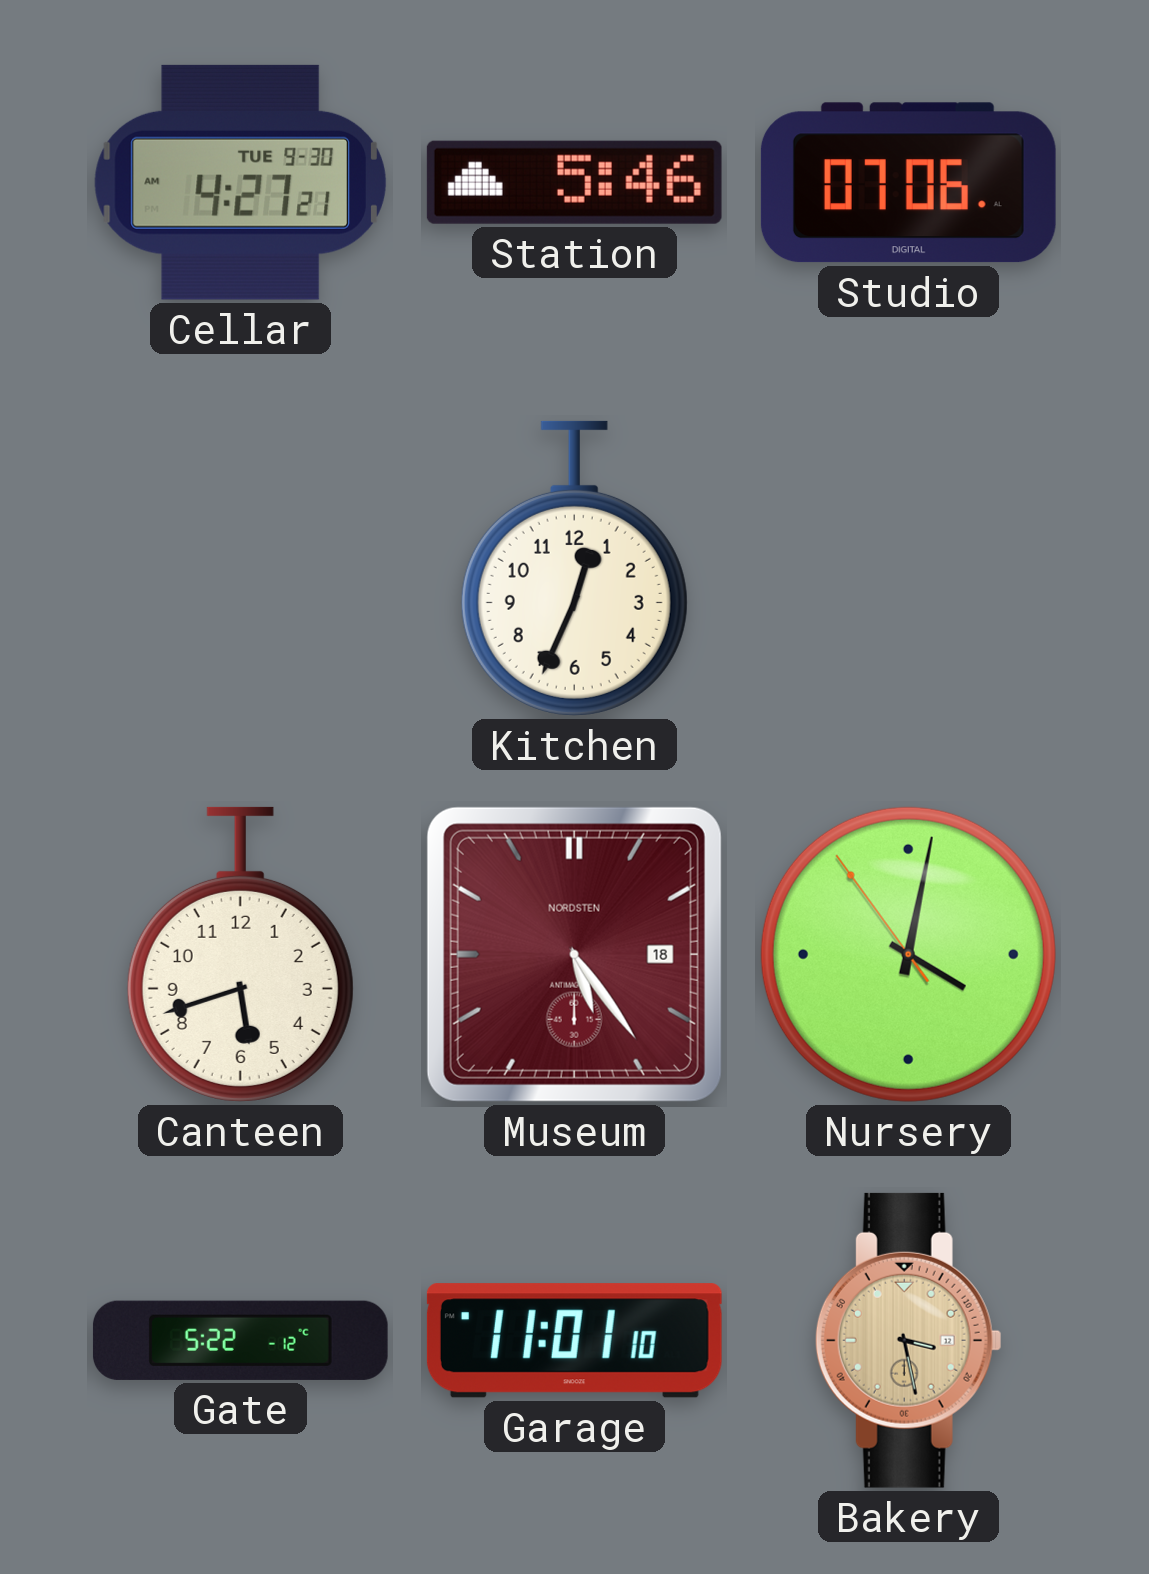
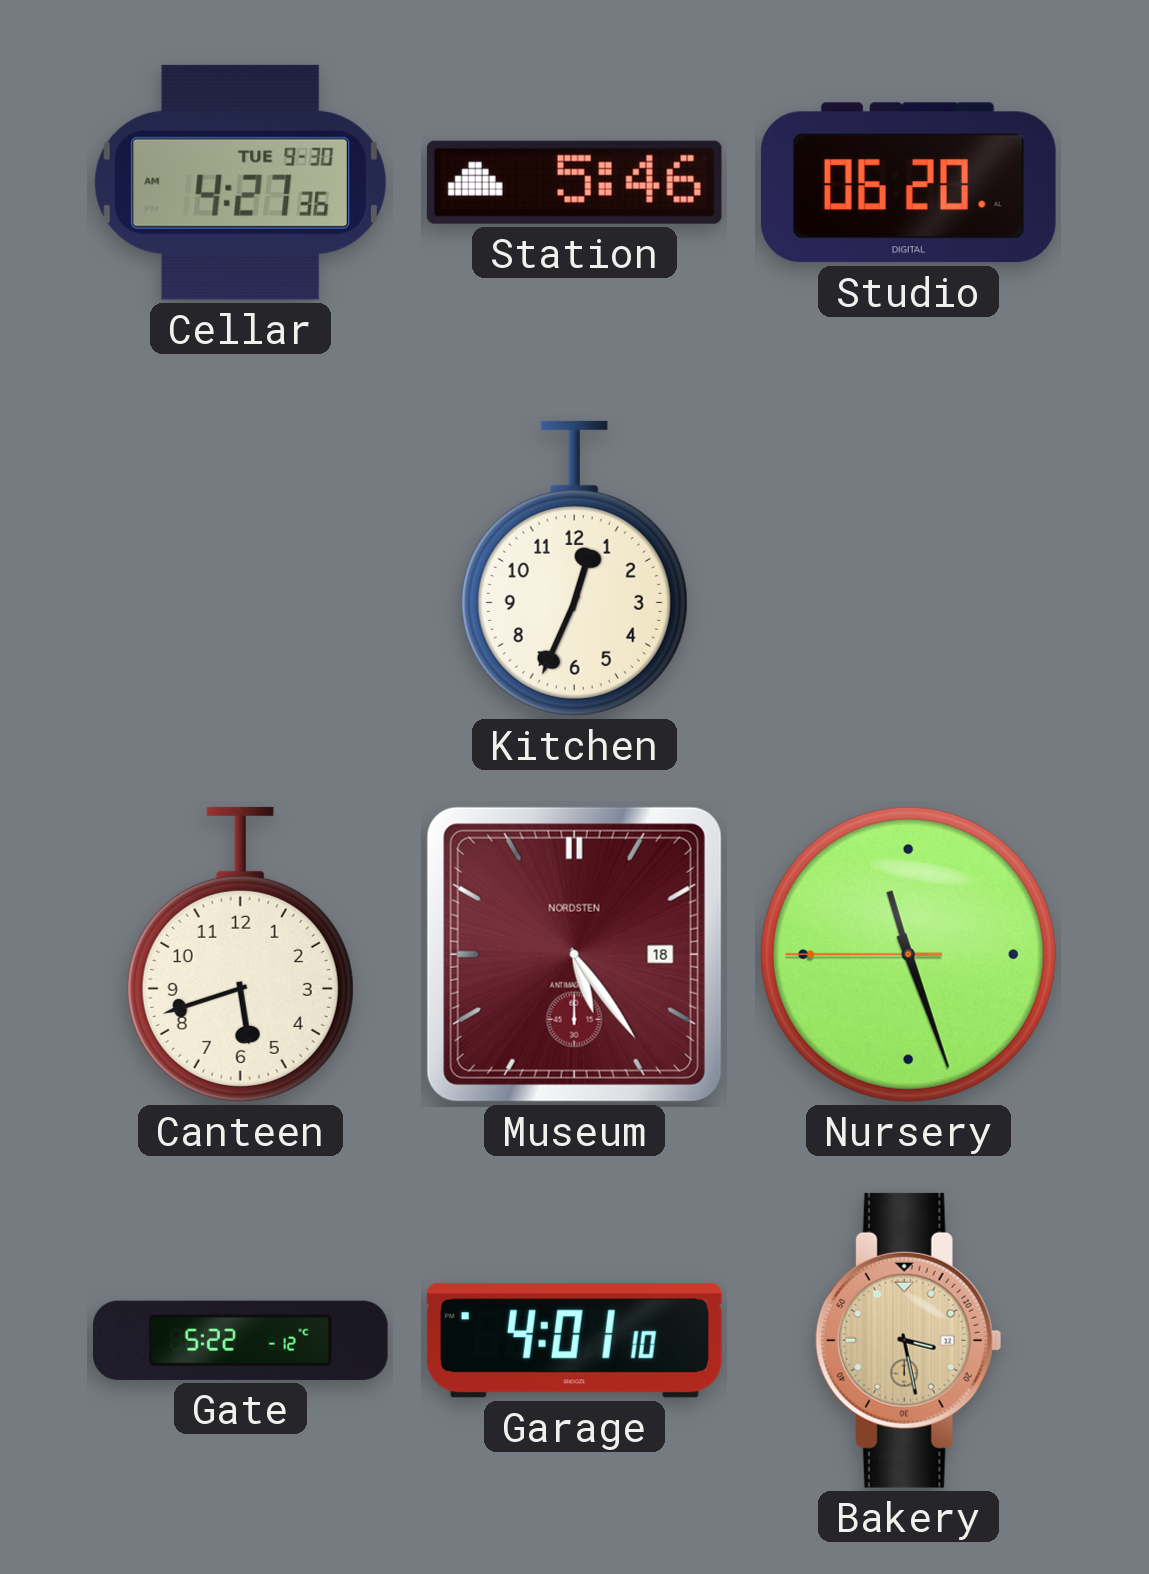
Cellar: 4:27:21 AM -> 4:27:36 AM
Studio: 07:06 -> 06:20
Nursery: 4:01 -> 11:26
Garage: 11:01 -> 4:01
